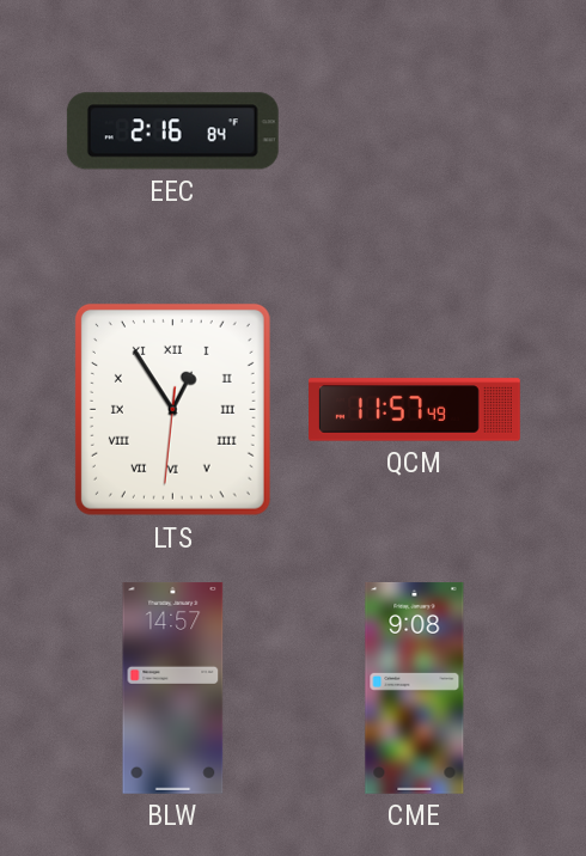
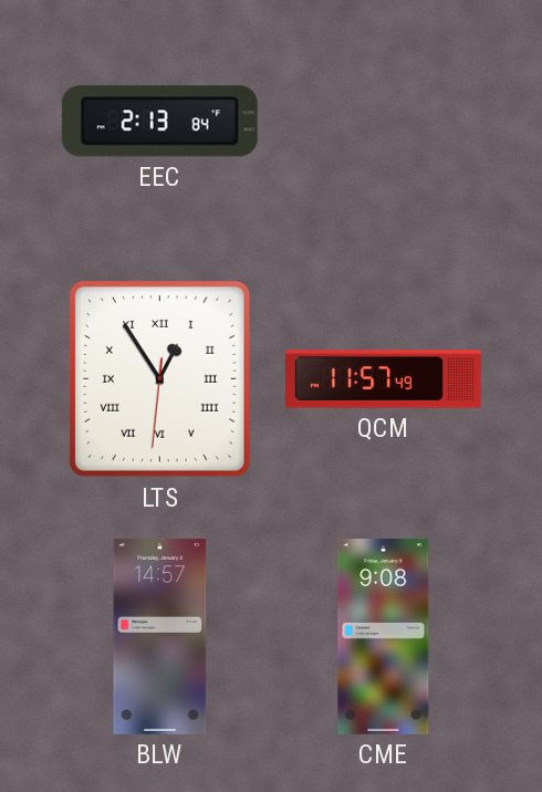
EEC: 2:16 -> 2:13
